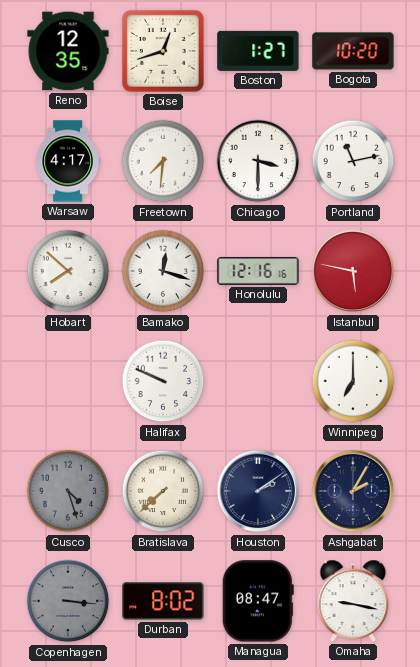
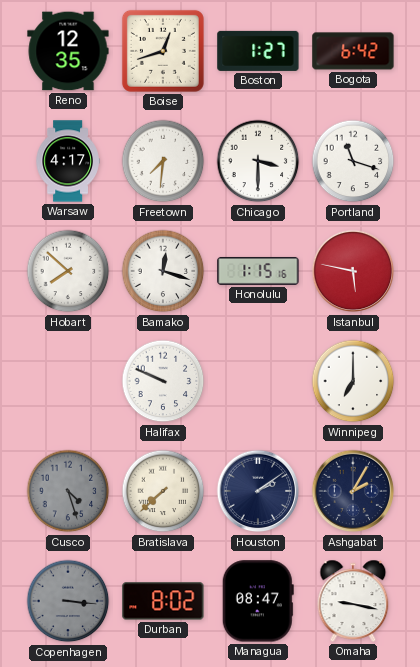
Bogota: 10:20 -> 6:42
Portland: 11:13 -> 11:18
Honolulu: 12:16 -> 1:15
